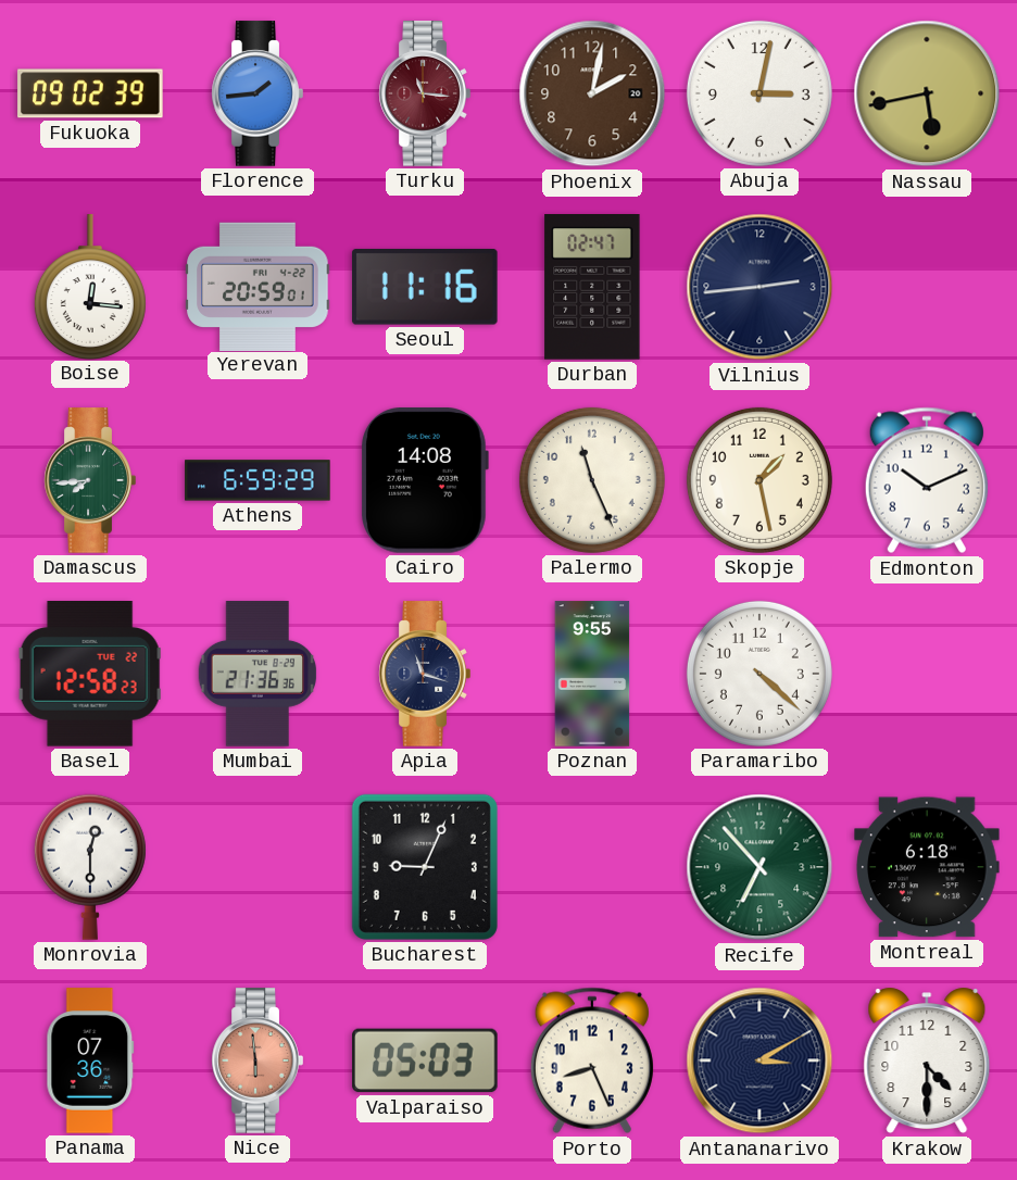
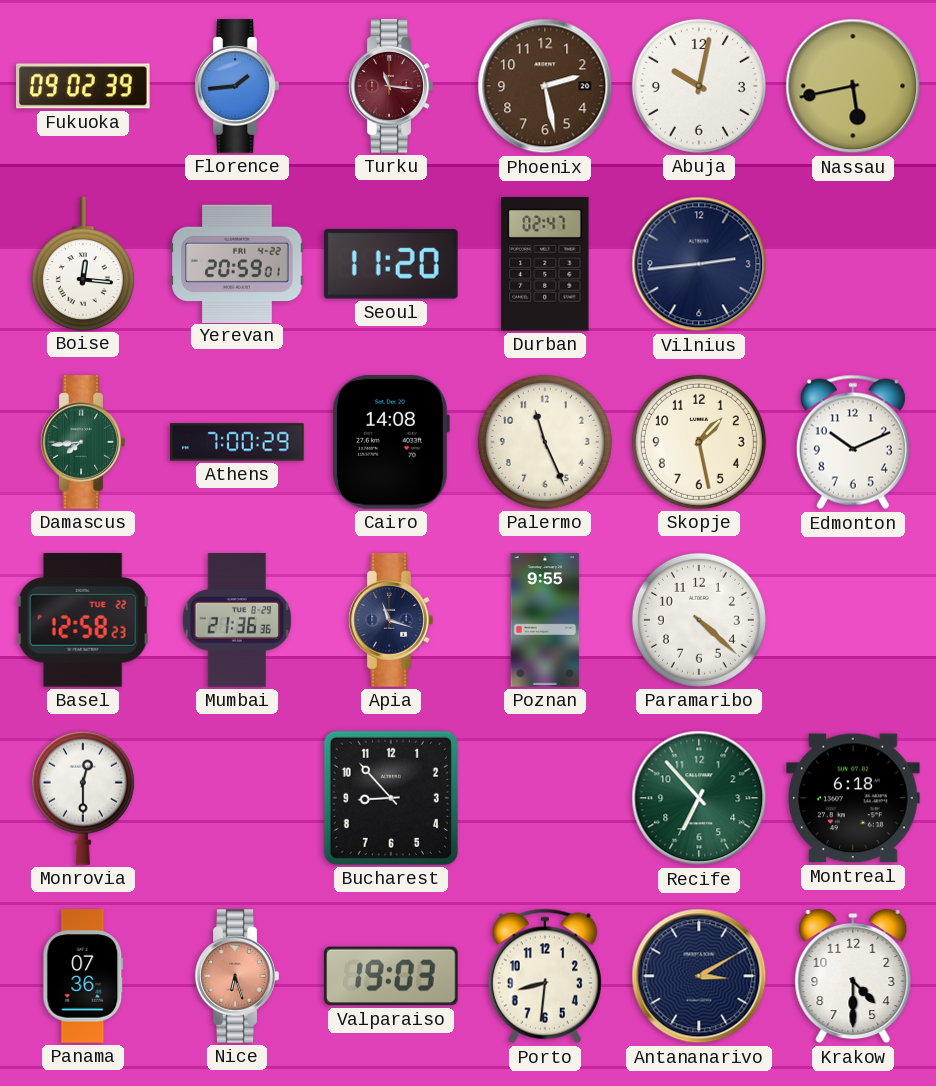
Phoenix: 2:02 -> 2:28
Abuja: 3:02 -> 10:02
Seoul: 11:16 -> 11:20
Athens: 6:59 -> 7:00
Bucharest: 9:04 -> 8:53
Nice: 5:59 -> 6:27
Valparaiso: 05:03 -> 19:03
Porto: 8:26 -> 8:31
